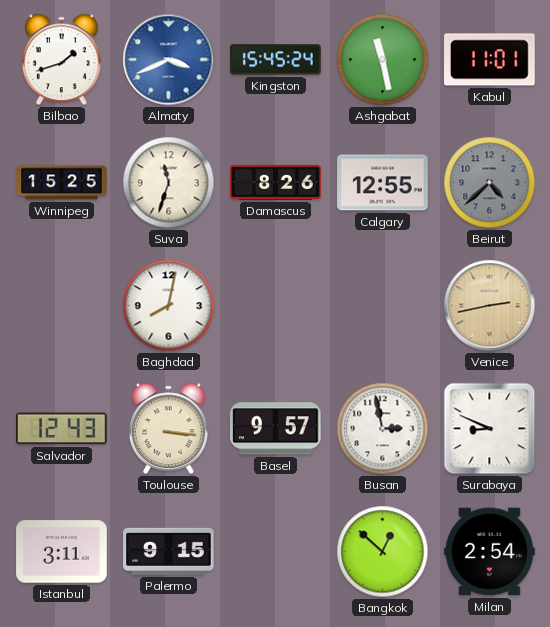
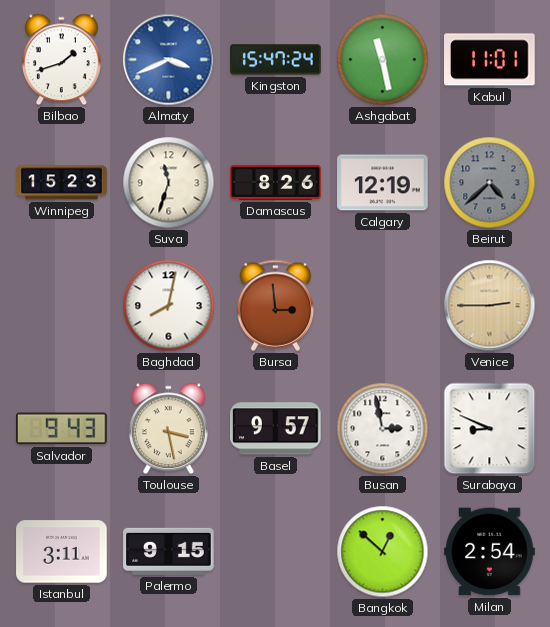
Kingston: 15:45 -> 15:47
Winnipeg: 15:25 -> 15:23
Calgary: 12:55 -> 12:19
Bursa: none -> 2:59
Venice: 2:43 -> 2:45
Salvador: 12:43 -> 9:43
Toulouse: 3:16 -> 3:28
